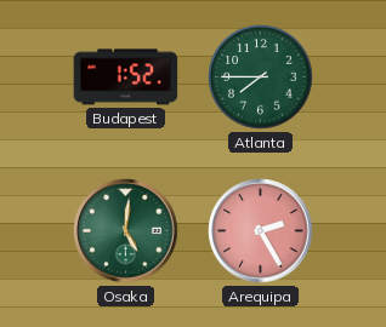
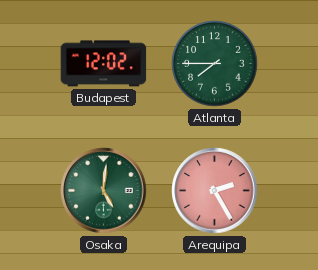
Budapest: 1:52 -> 12:02
